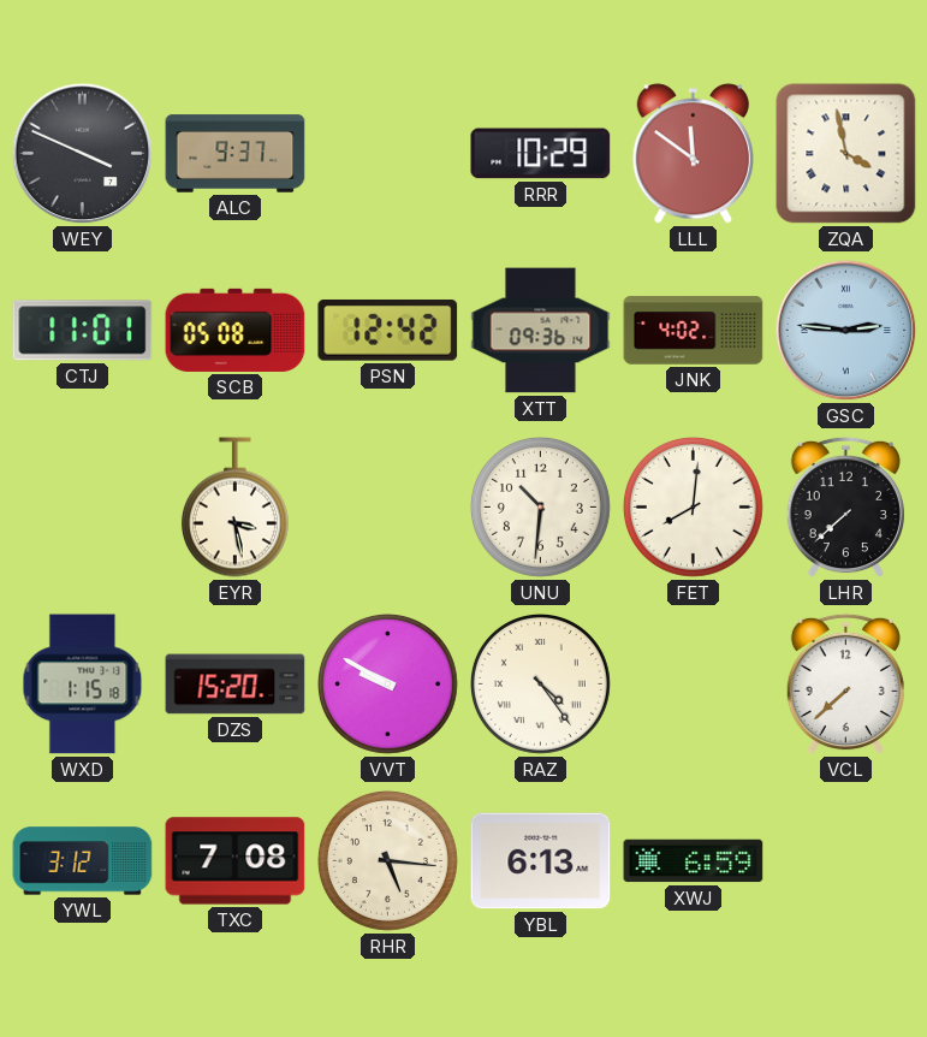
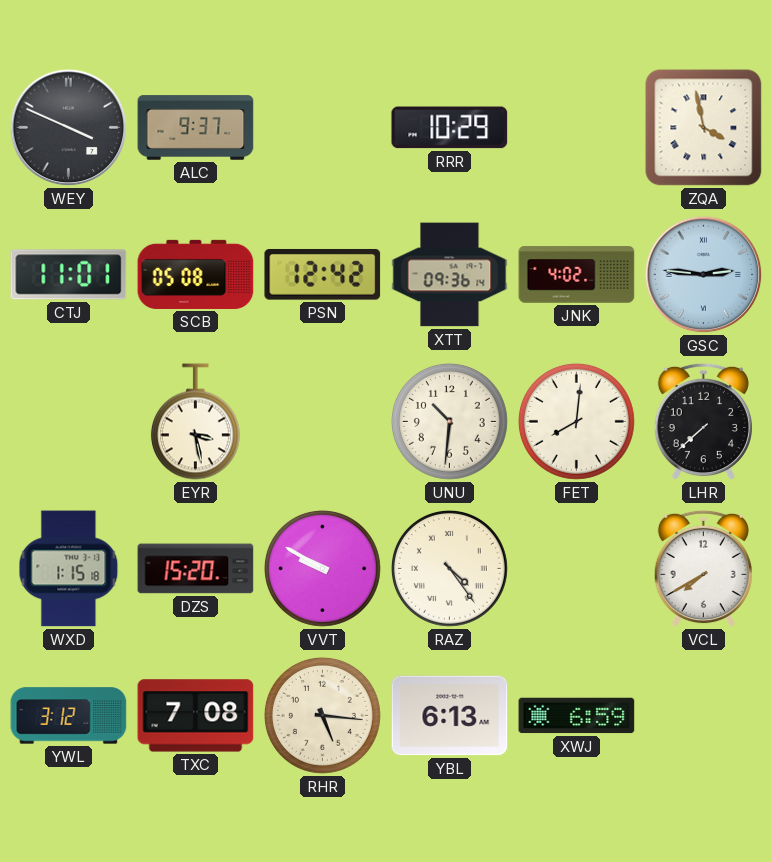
LLL: 11:51 -> none
VCL: 7:38 -> 7:40
